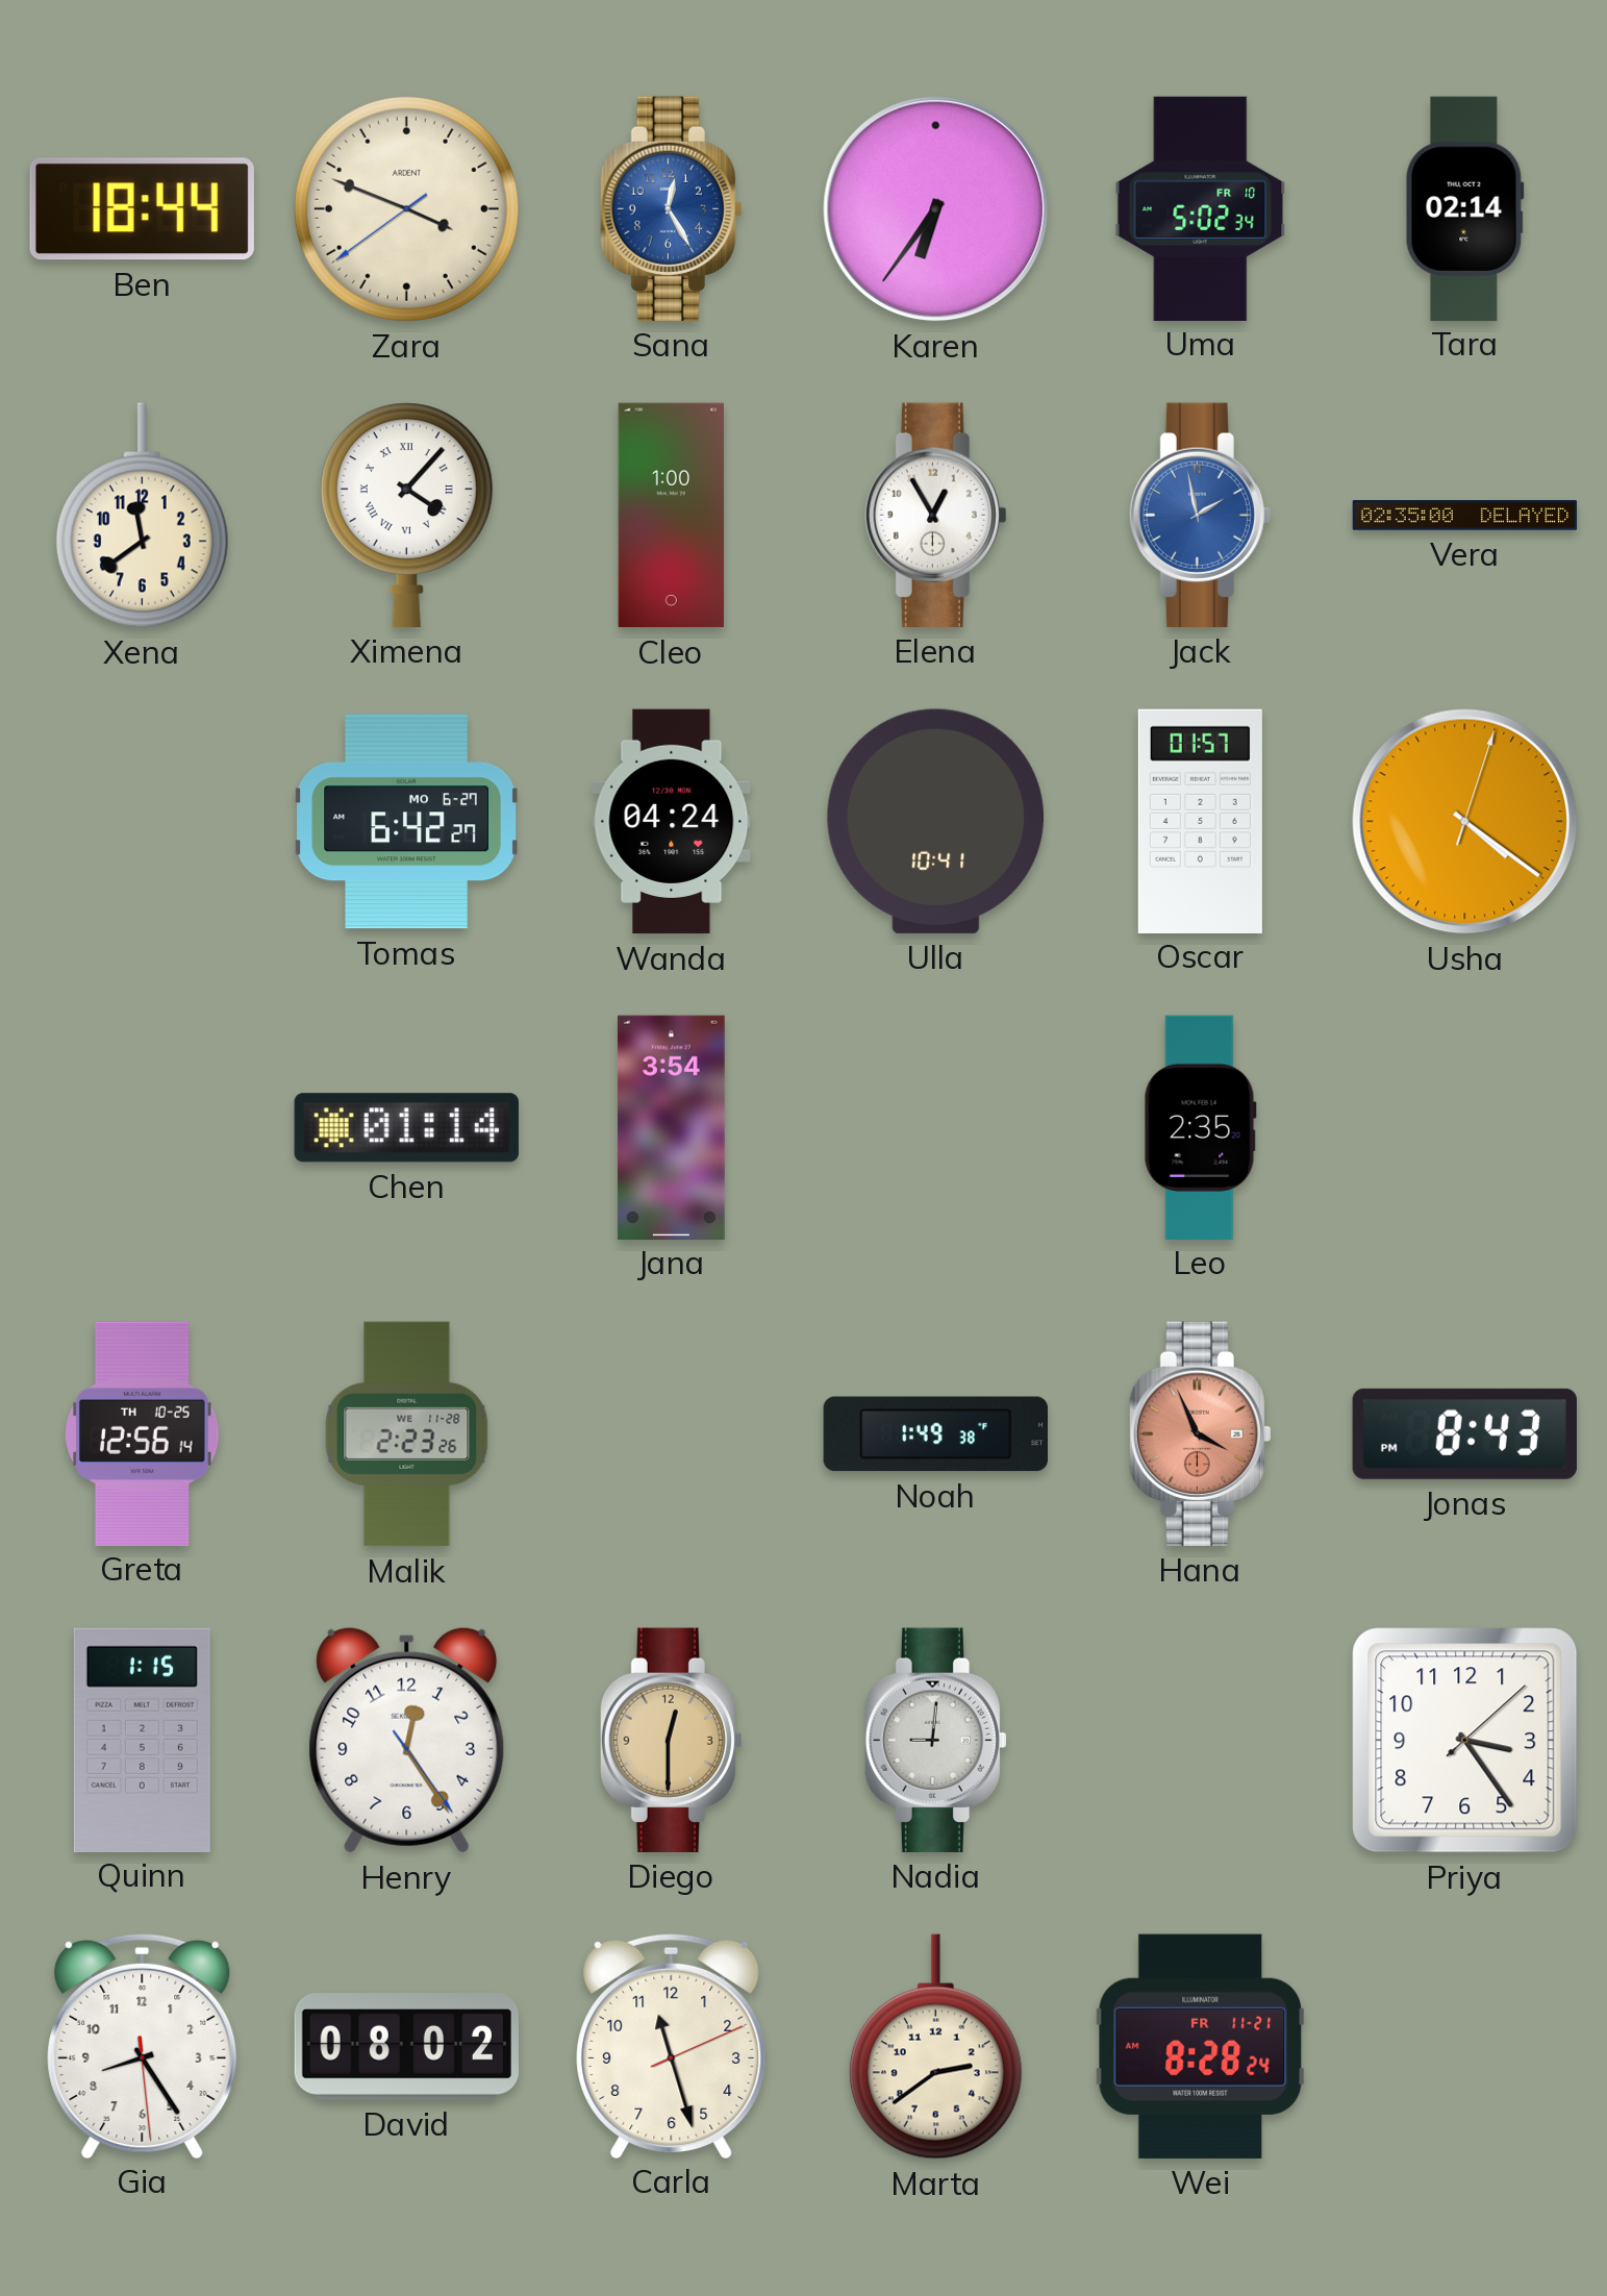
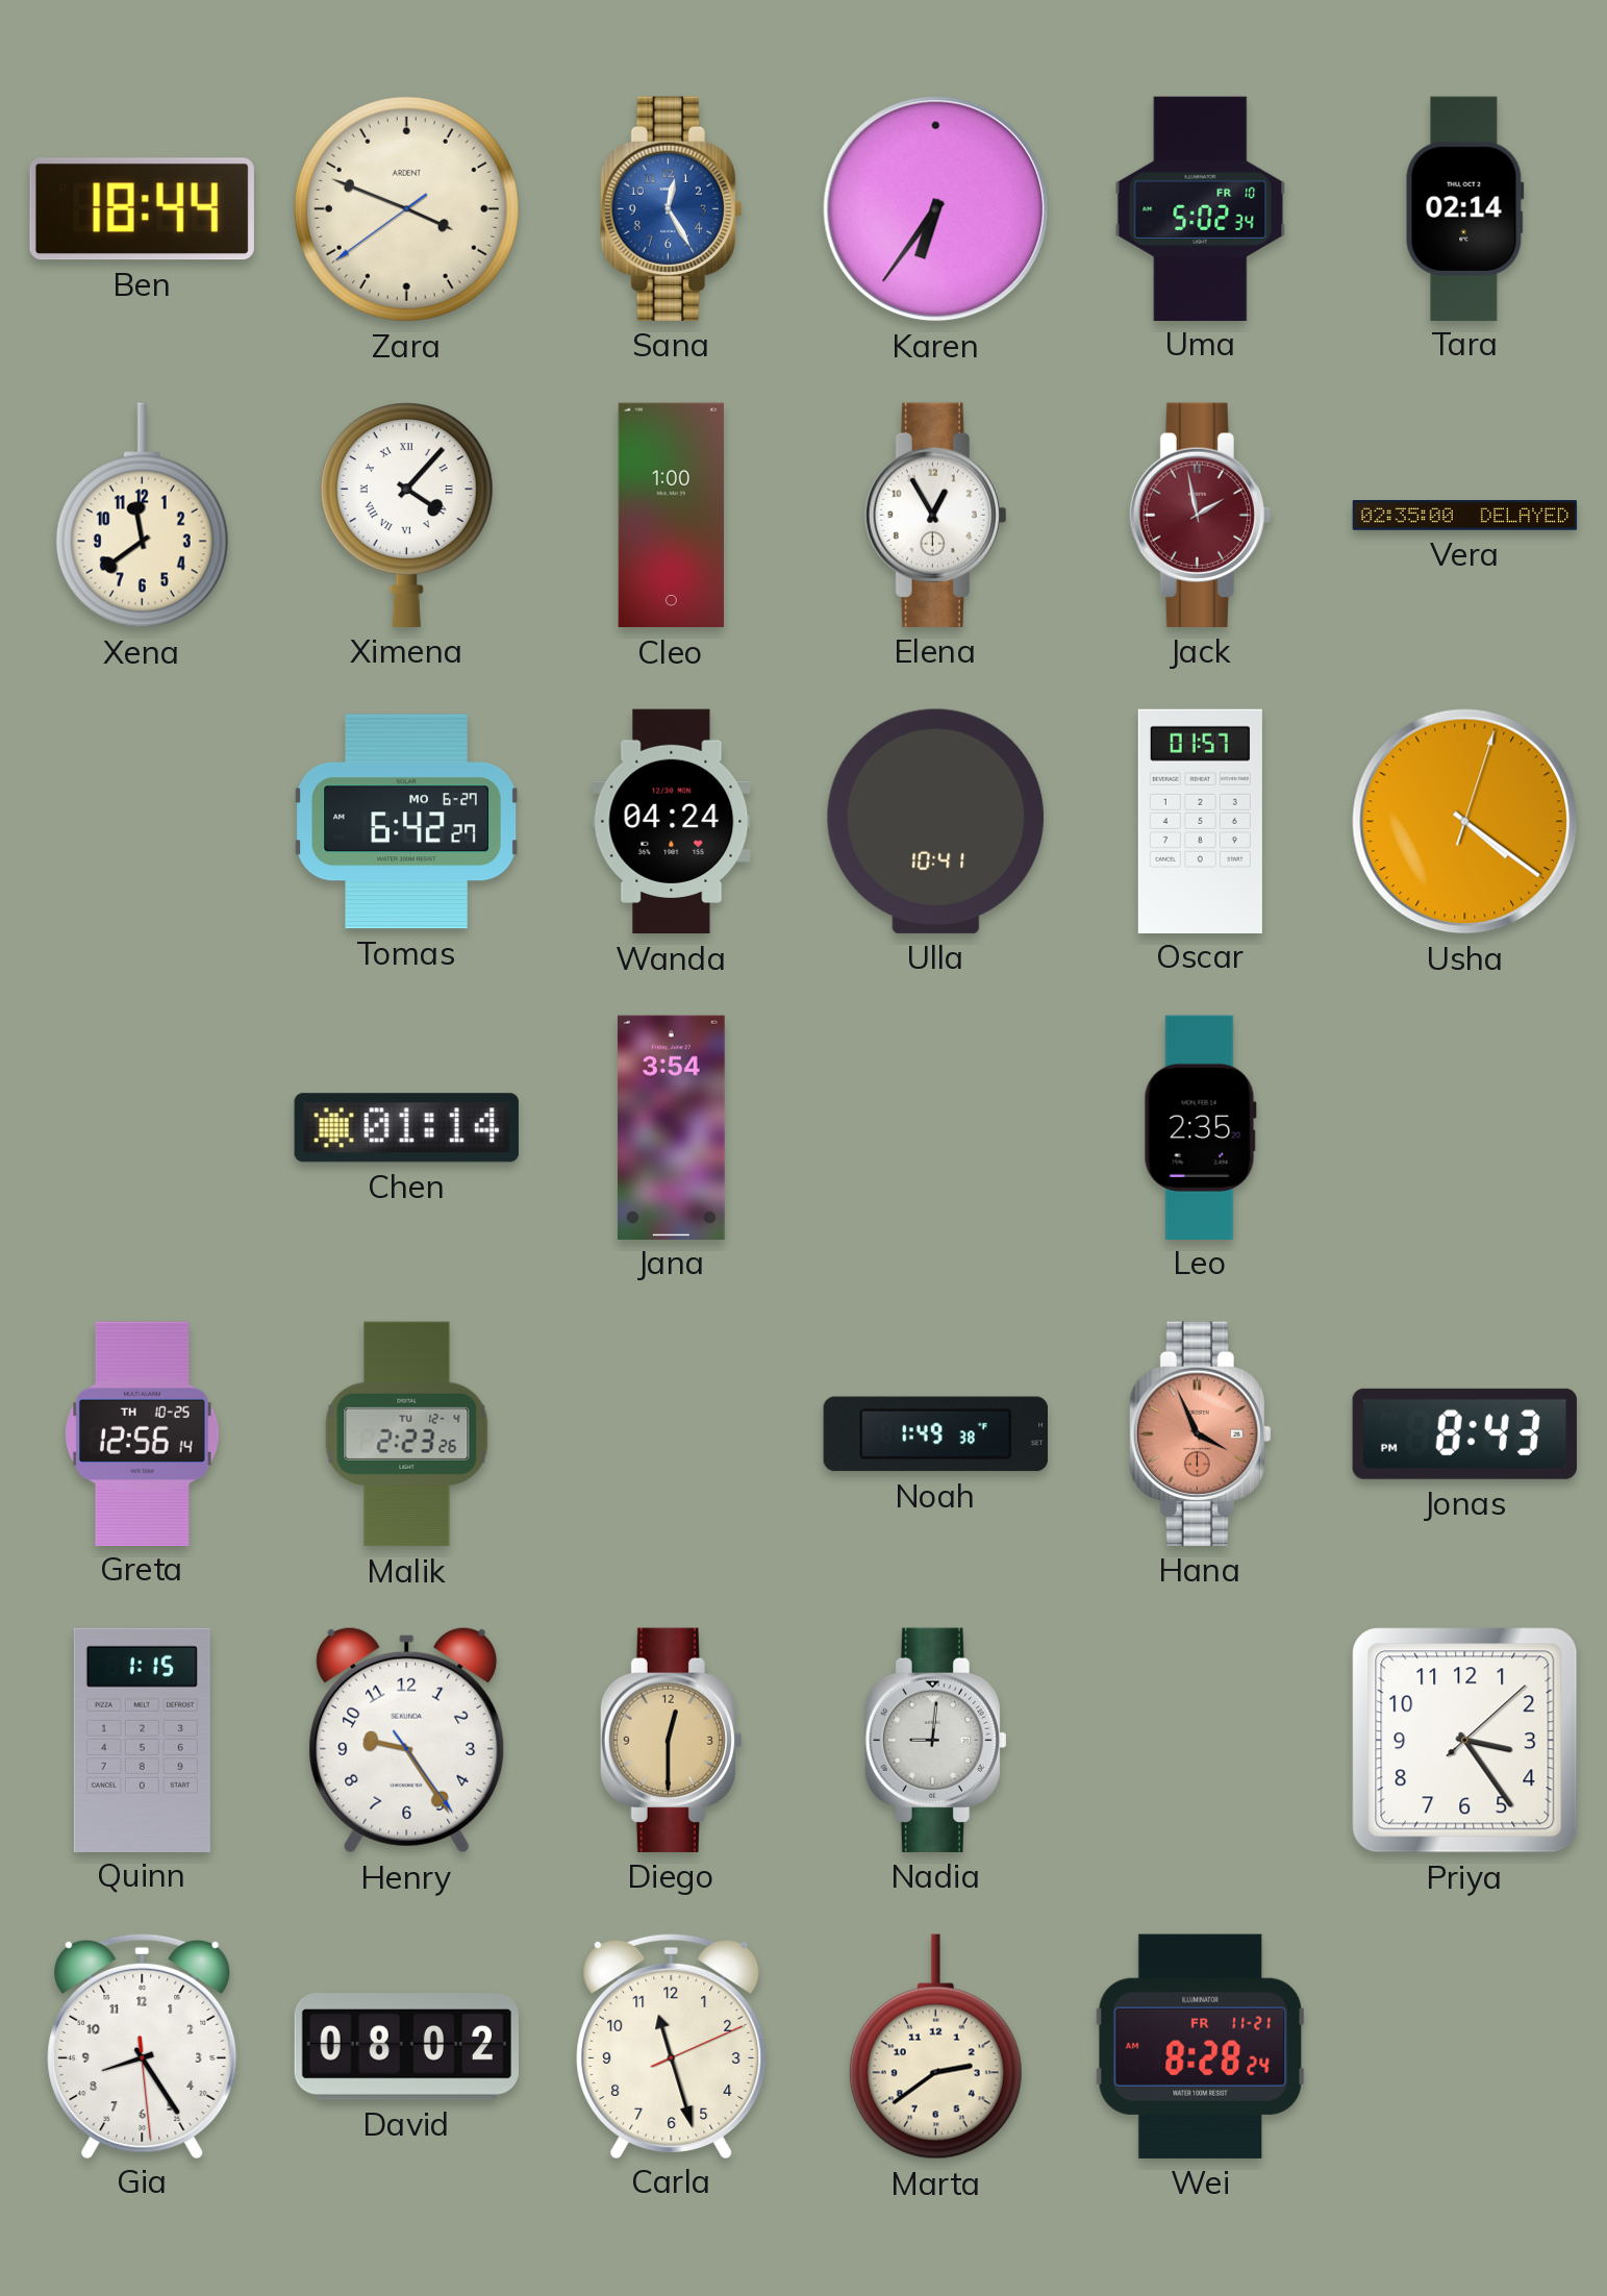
Jack dial: blue -> burgundy
Malik date: WE 11-28 -> TU 12-4
Henry: 12:24 -> 9:24
